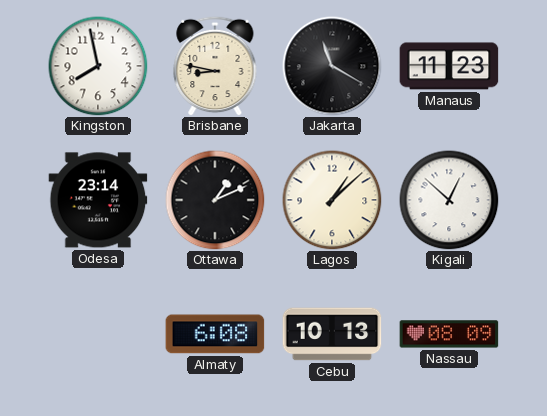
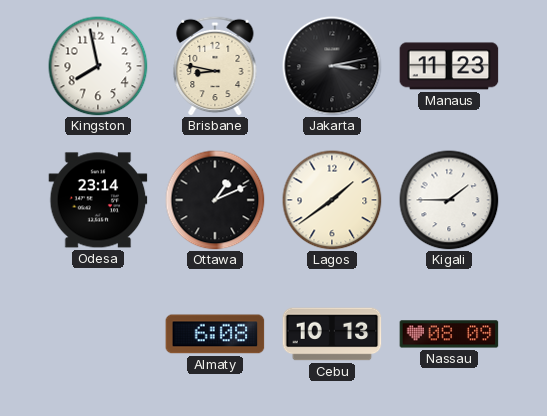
Jakarta: 11:20 -> 3:13
Lagos: 1:08 -> 1:39
Kigali: 12:52 -> 1:45
